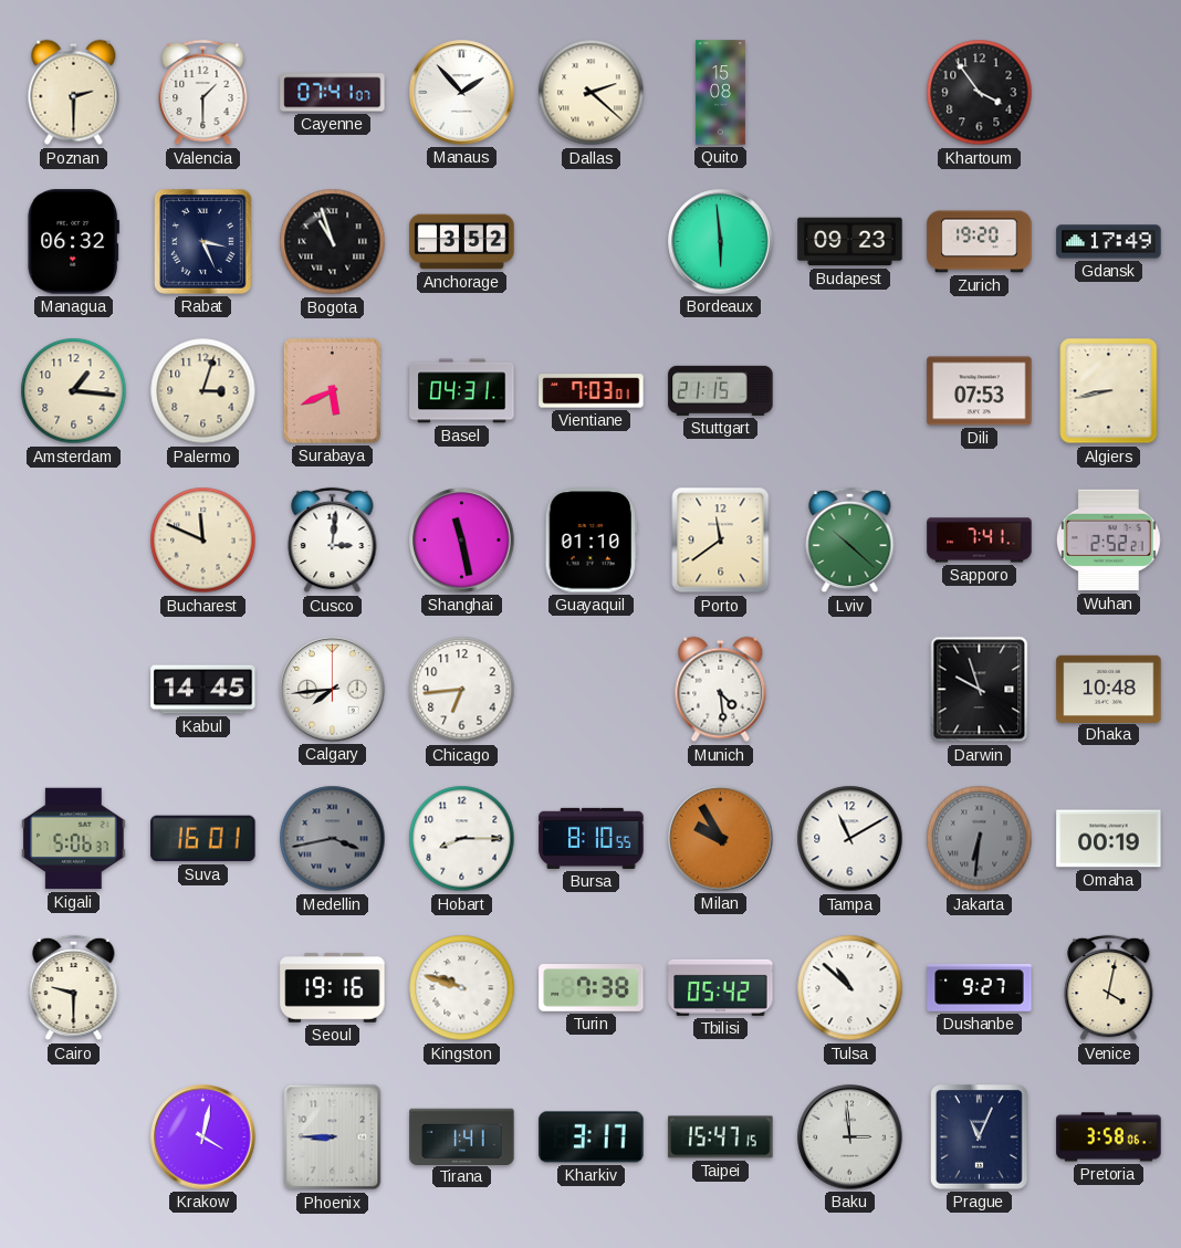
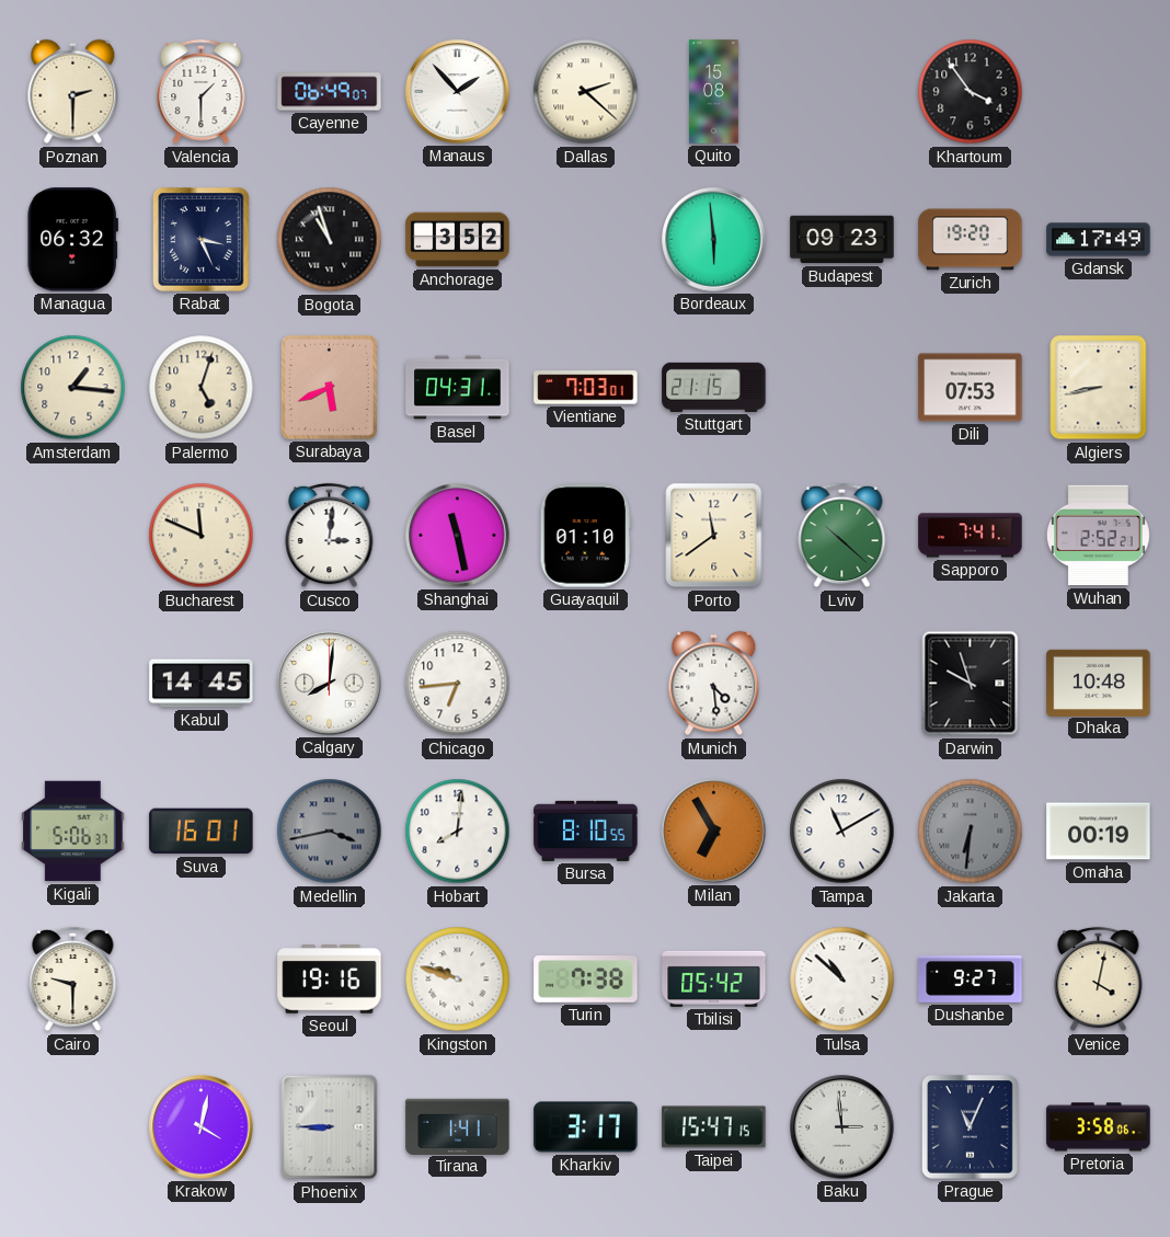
Cayenne: 07:41 -> 06:49
Palermo: 3:03 -> 5:03
Calgary: 7:44 -> 8:01
Hobart: 8:15 -> 8:01
Milan: 9:55 -> 6:55
